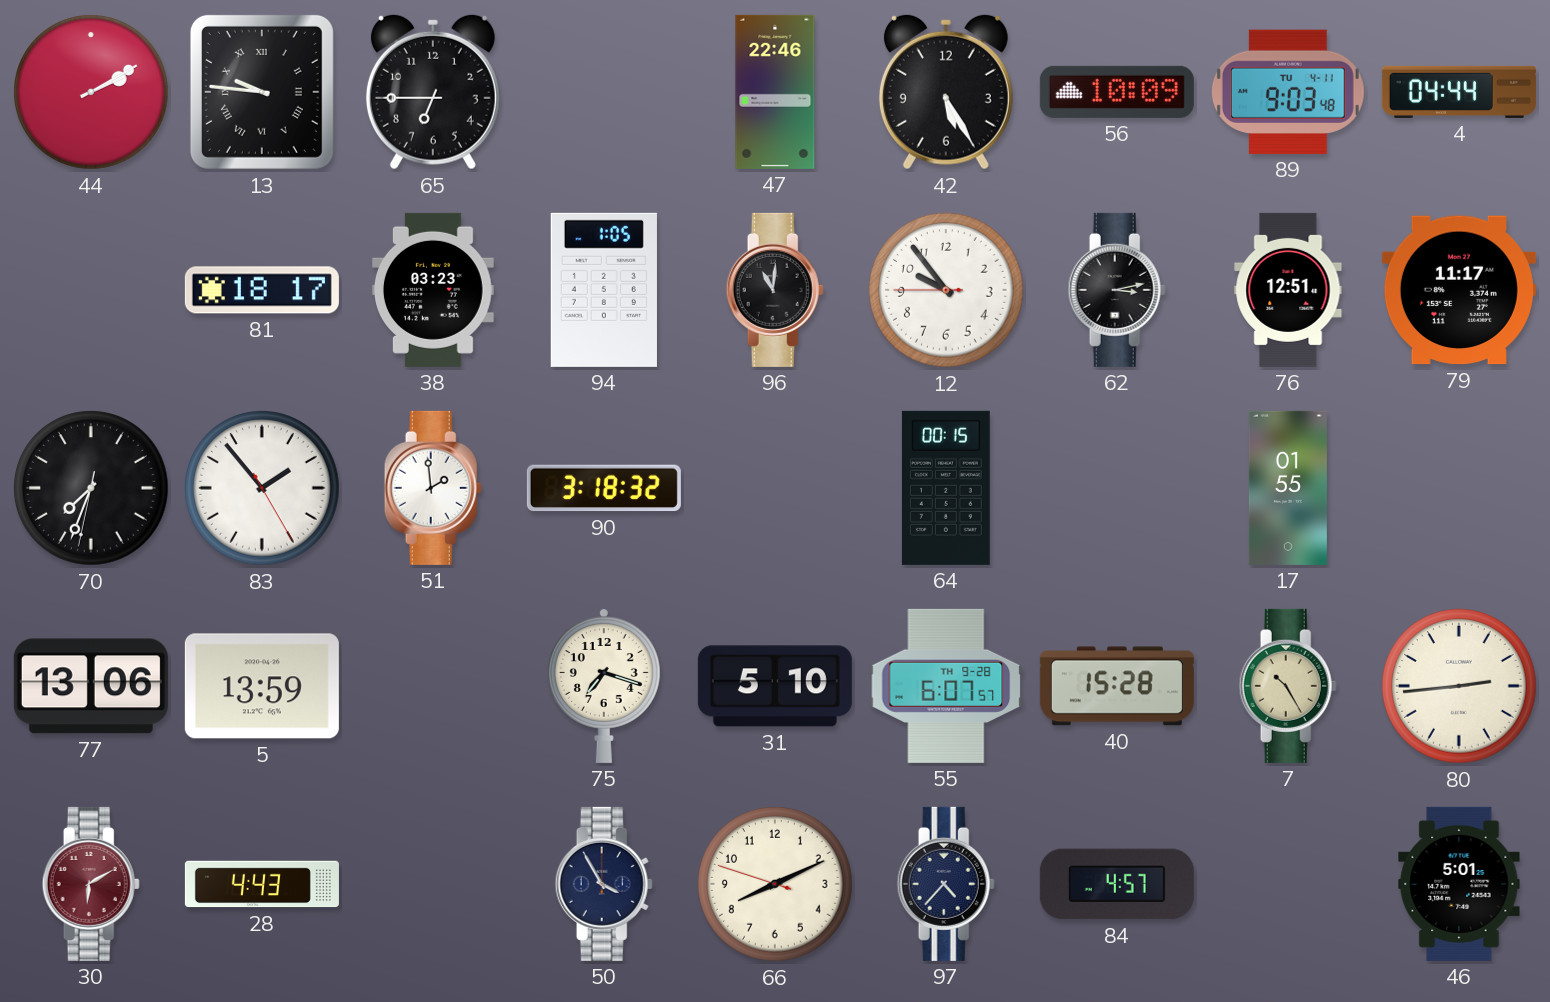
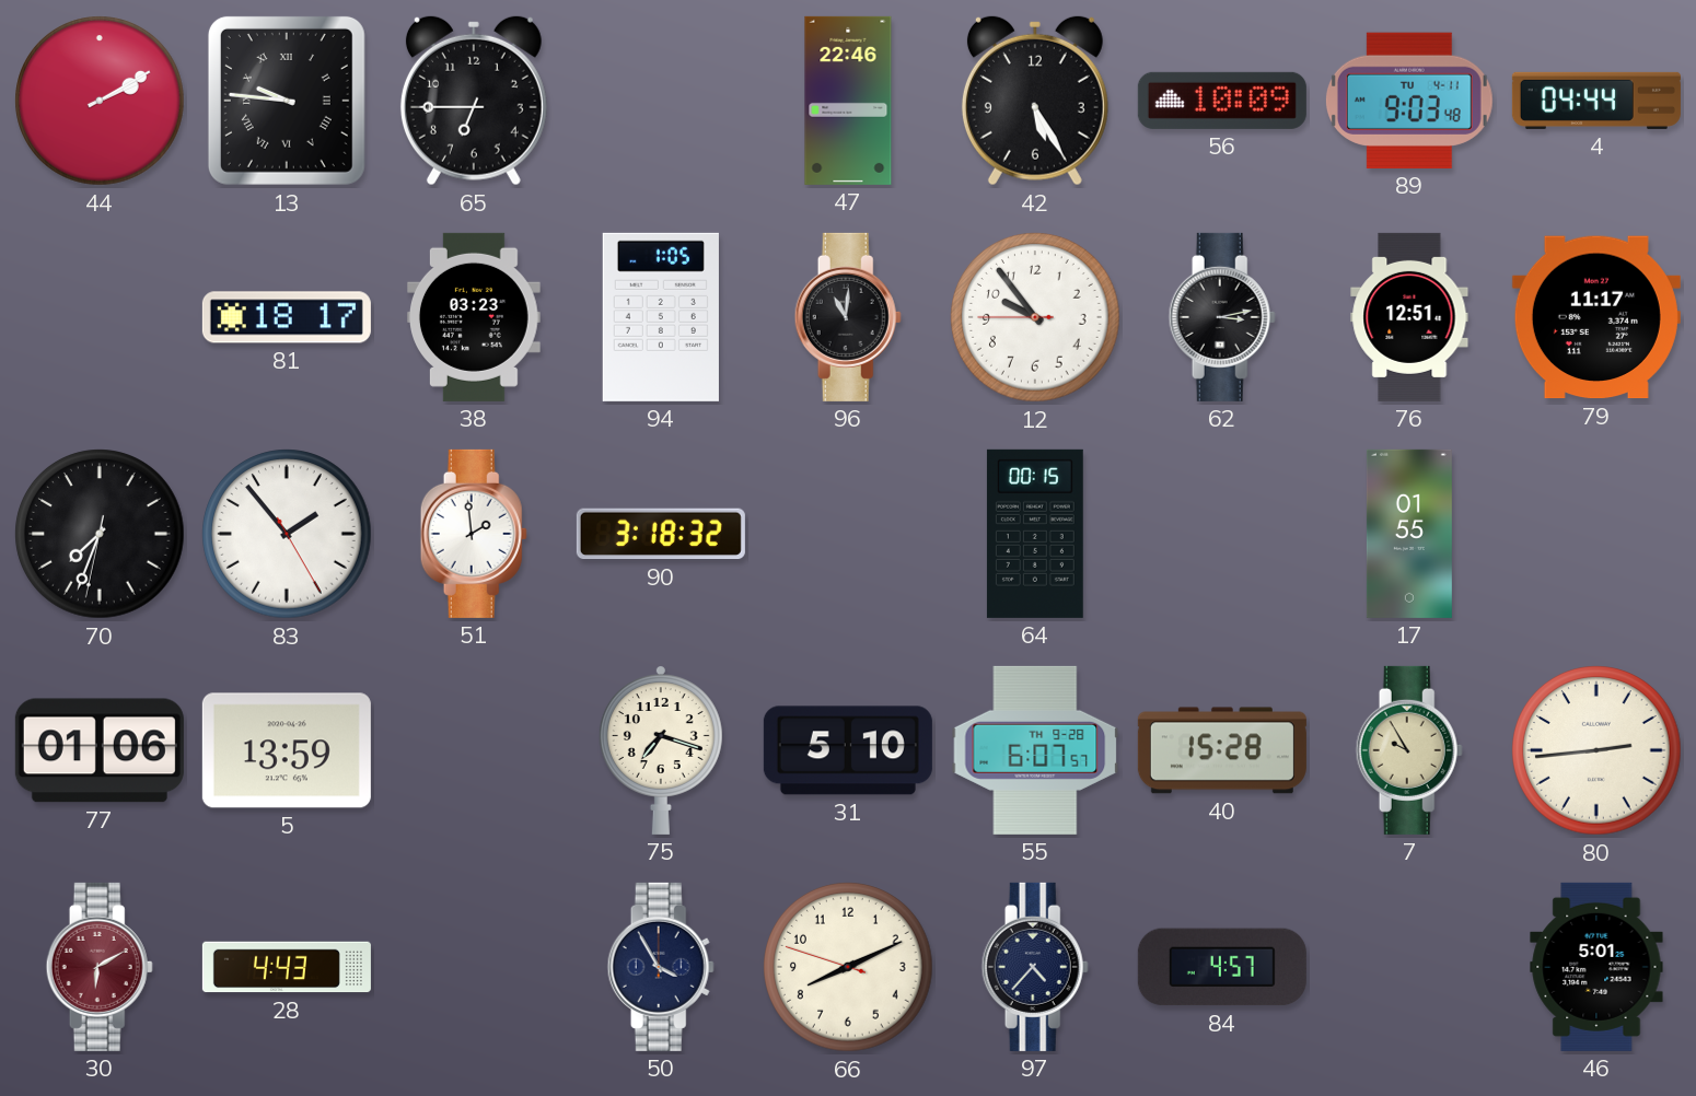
77: 13:06 -> 01:06
7: 10:25 -> 9:55
